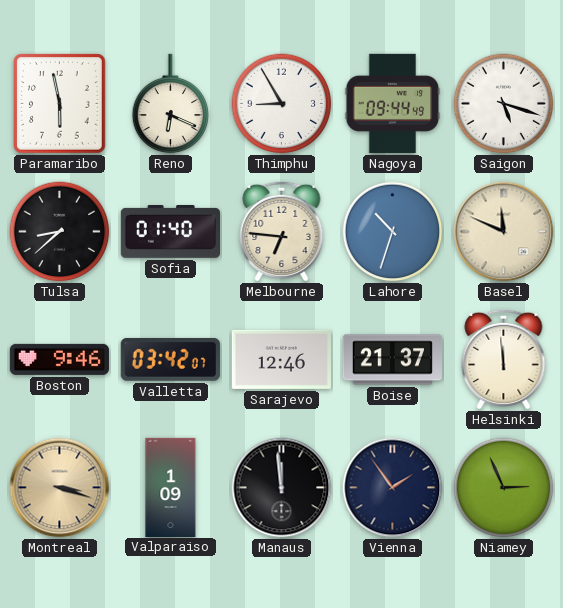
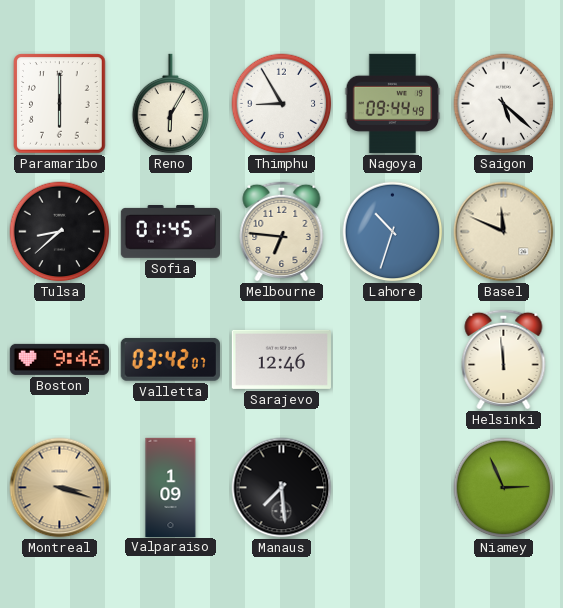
Paramaribo: 5:58 -> 6:00
Reno: 6:19 -> 6:05
Saigon: 5:18 -> 5:22
Sofia: 01:40 -> 01:45
Boise: 21:37 -> none
Manaus: 11:59 -> 7:29
Vienna: 1:54 -> none
